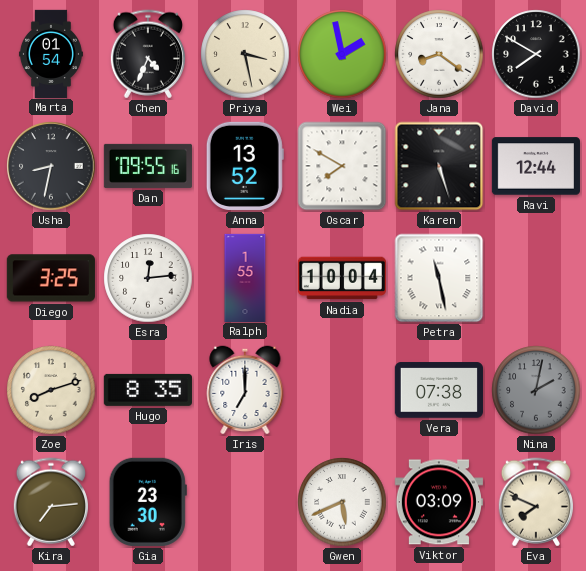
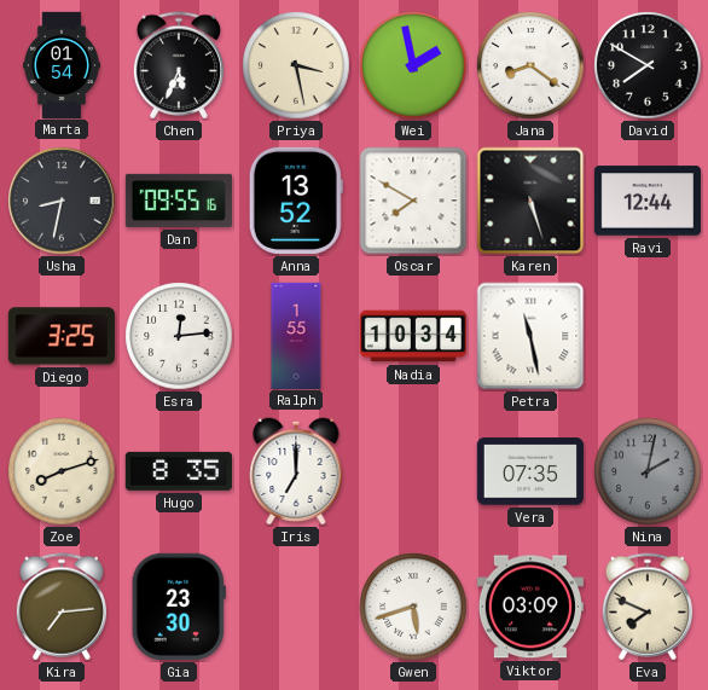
Chen: 4:34 -> 5:34
Nadia: 10:04 -> 10:34
Vera: 07:38 -> 07:35
Gwen: 5:41 -> 5:42
